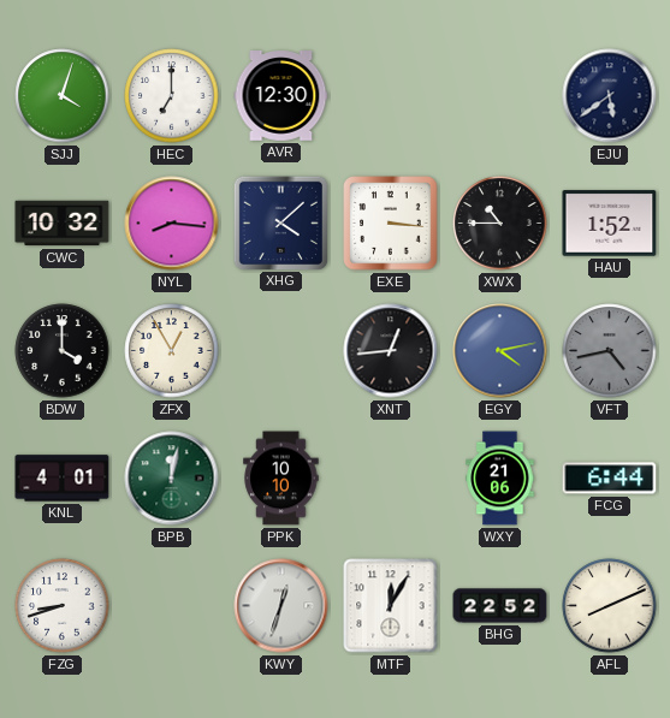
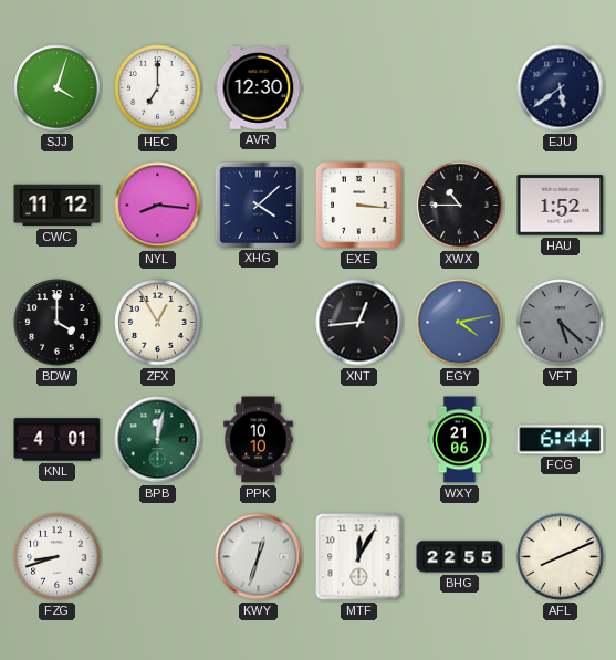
CWC: 10:32 -> 11:12
VFT: 4:43 -> 5:22
BHG: 22:52 -> 22:55
